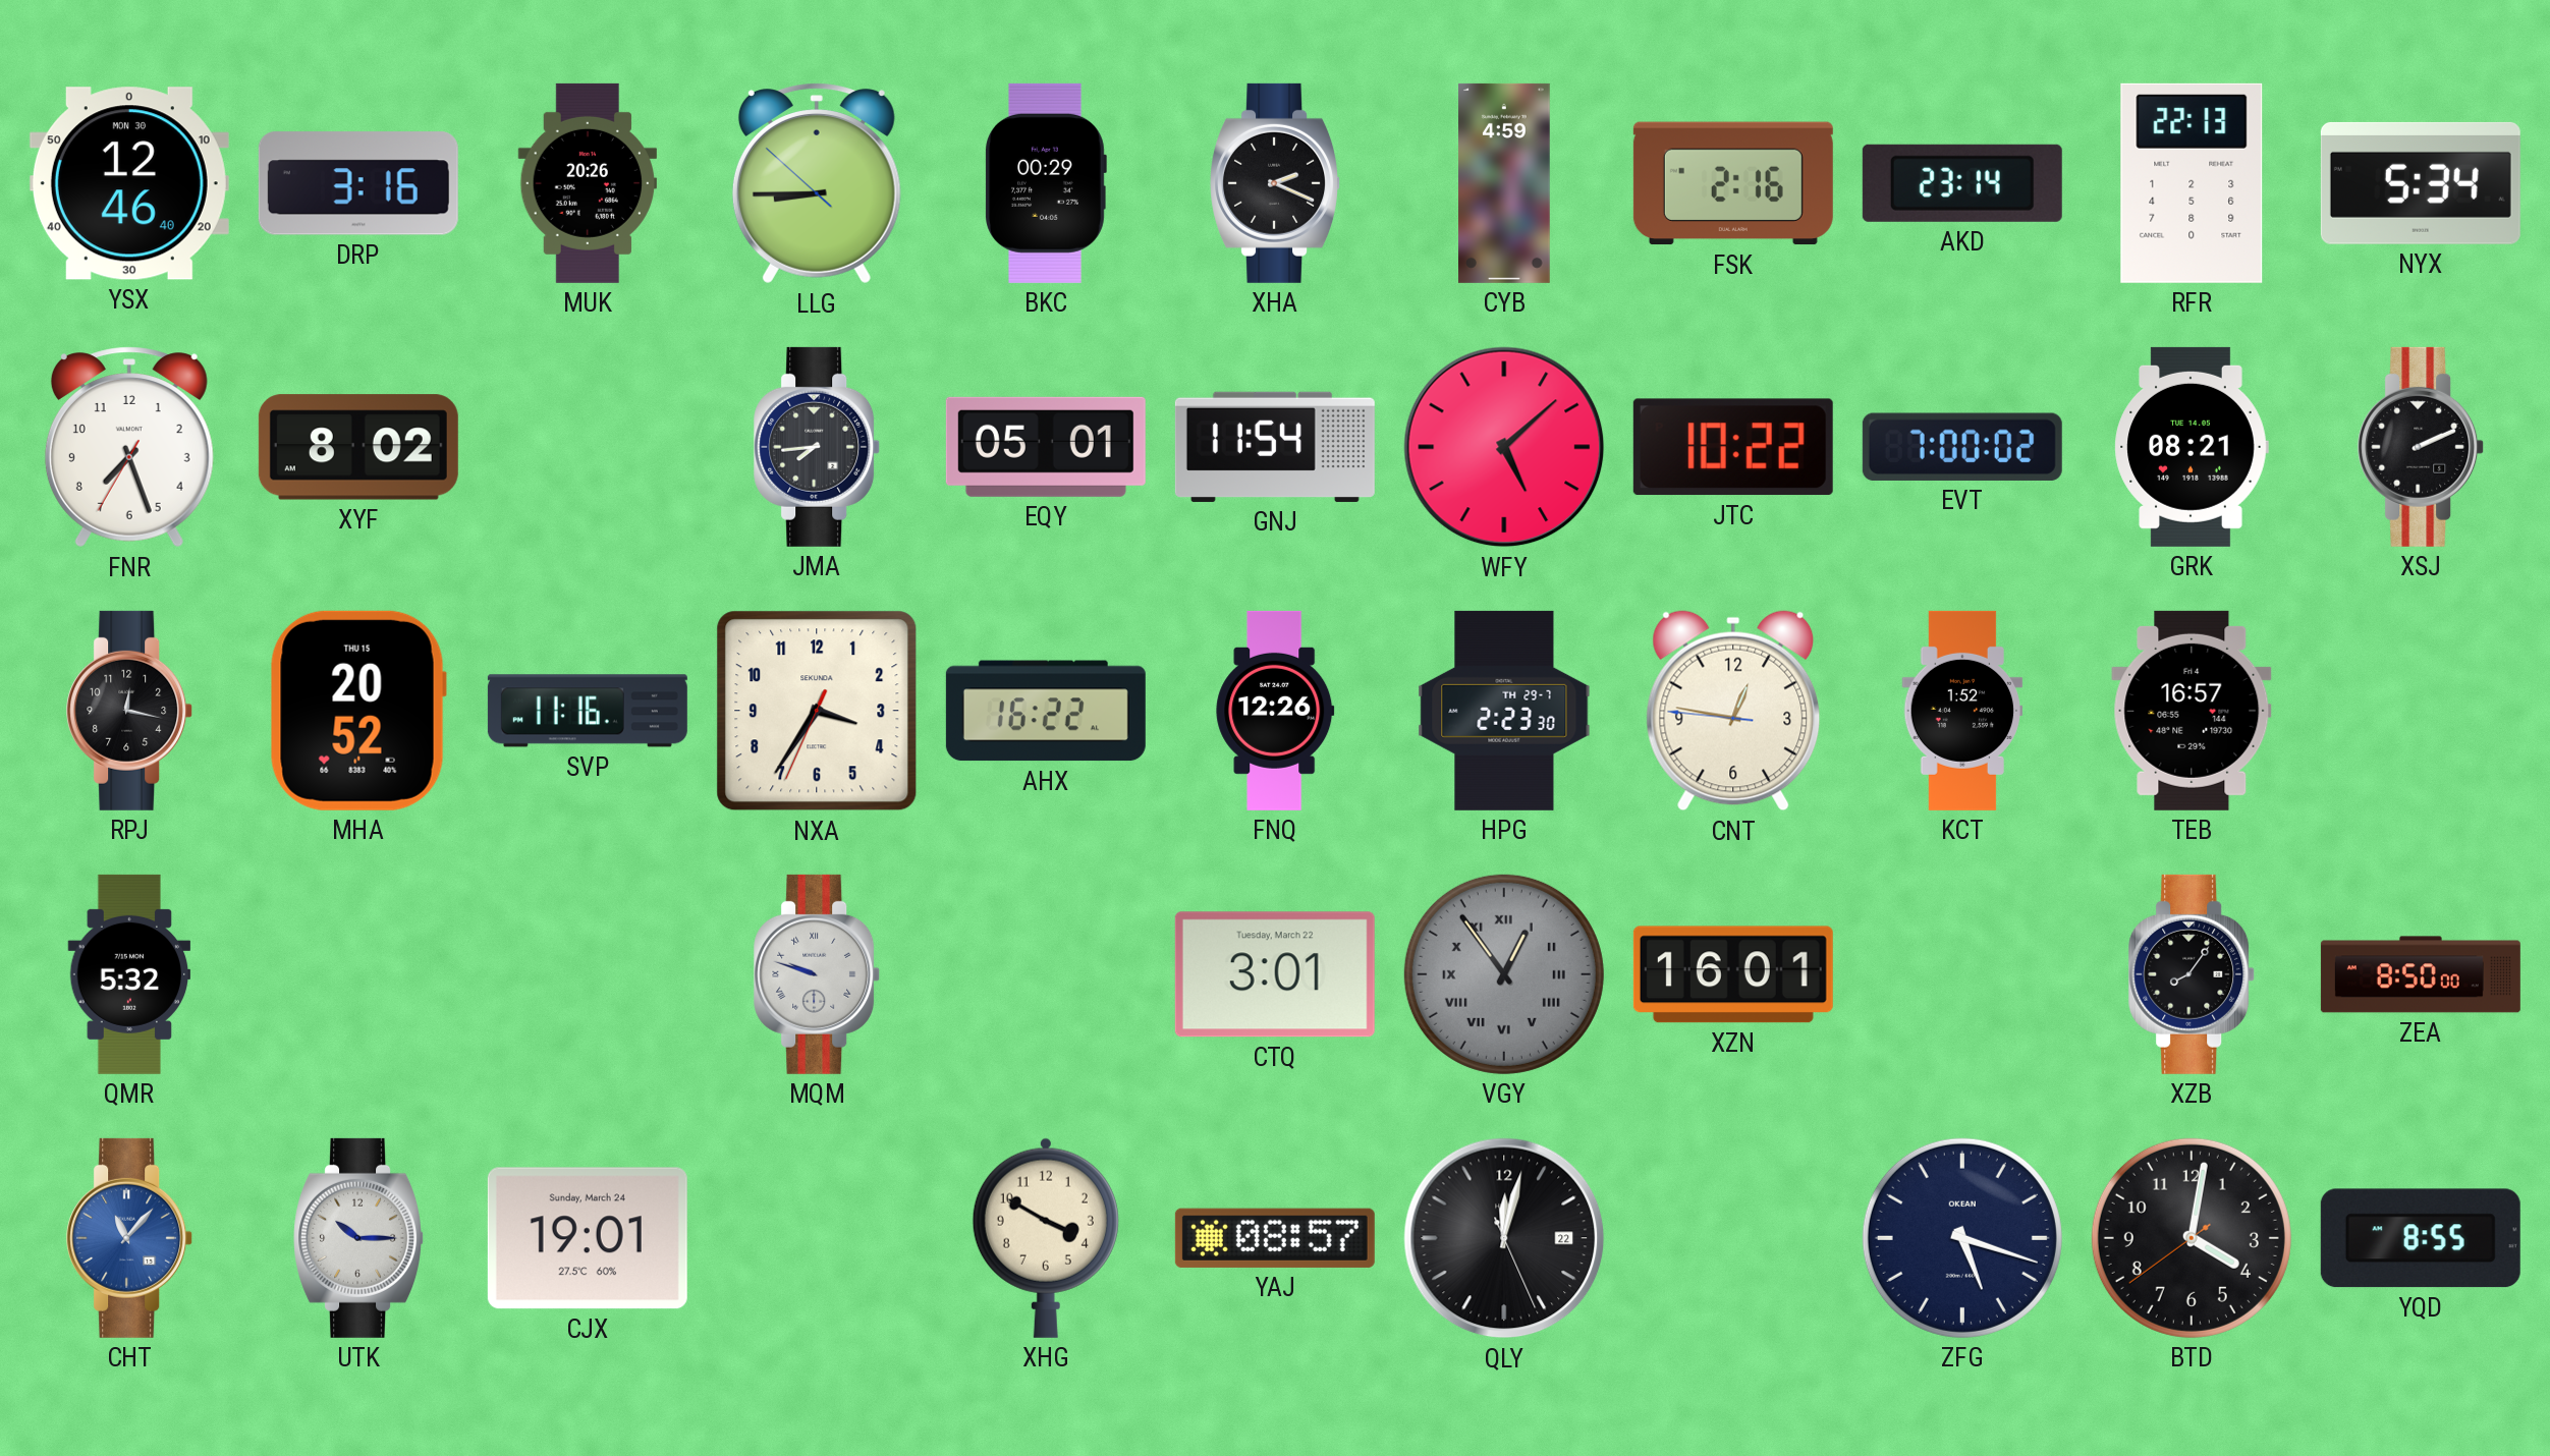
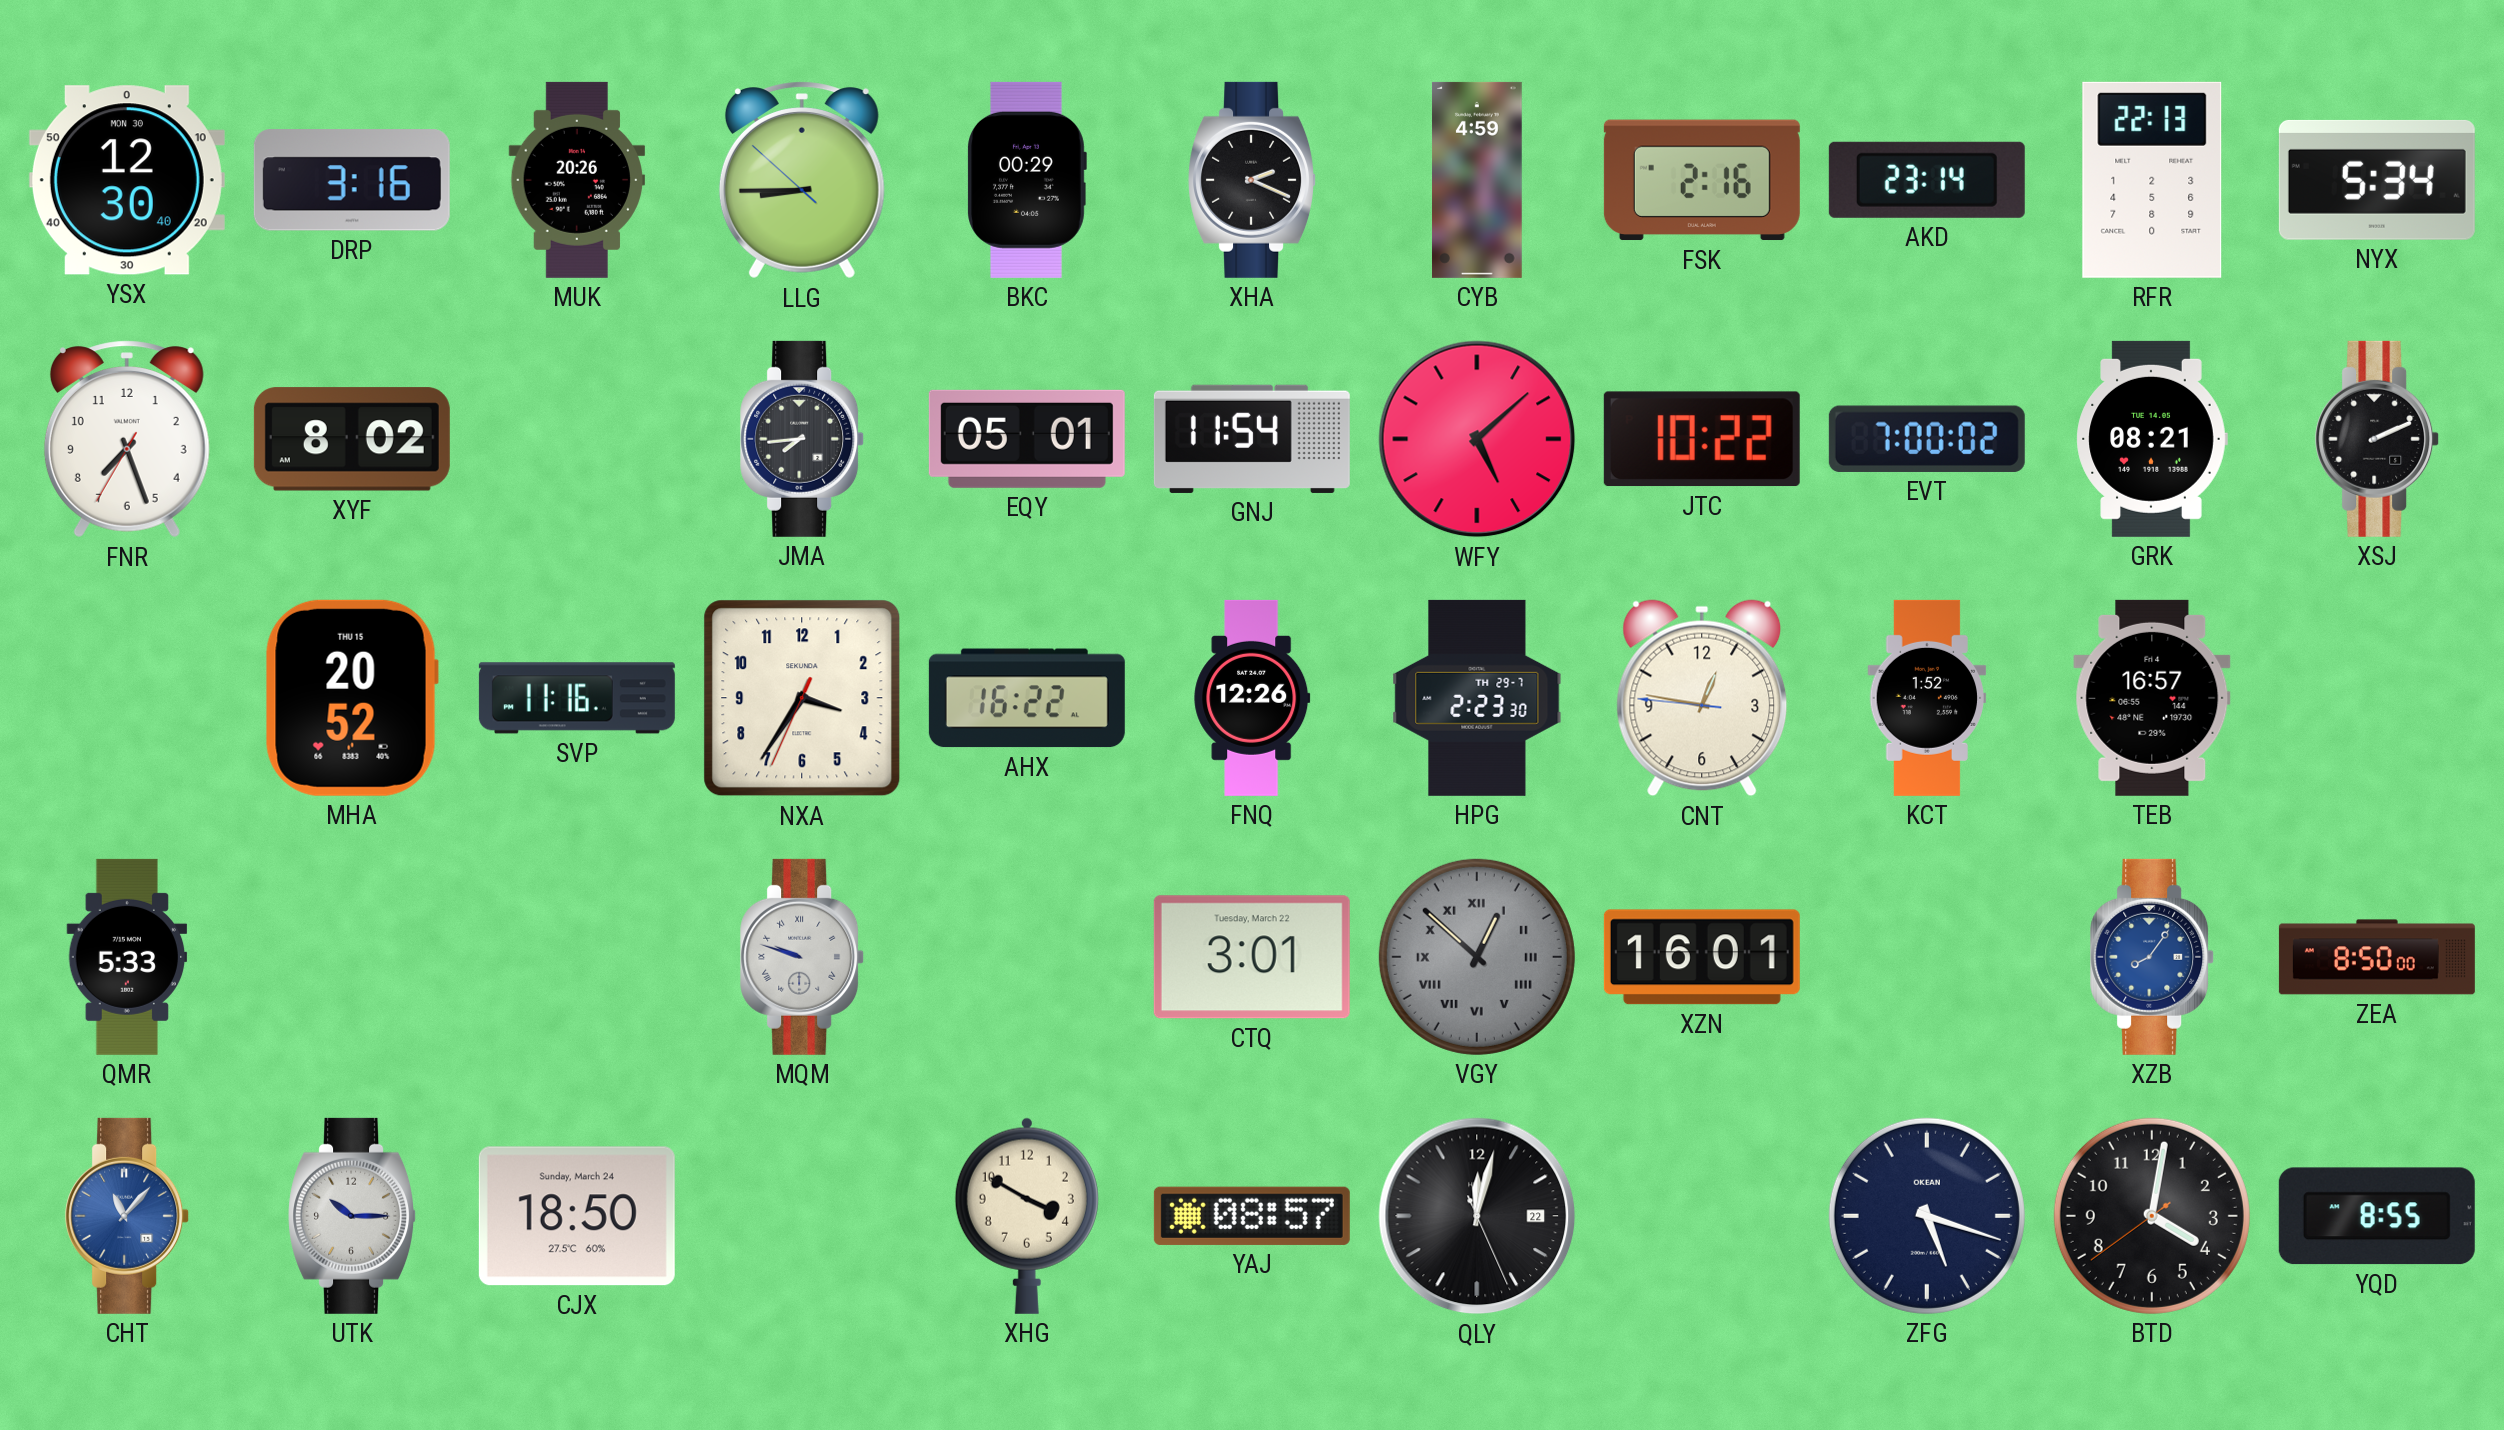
YSX: 12:46 -> 12:30
RPJ: 12:17 -> none
QMR: 5:32 -> 5:33
VGY: 12:54 -> 12:52
XZB dial: black -> blue
CJX: 19:01 -> 18:50
